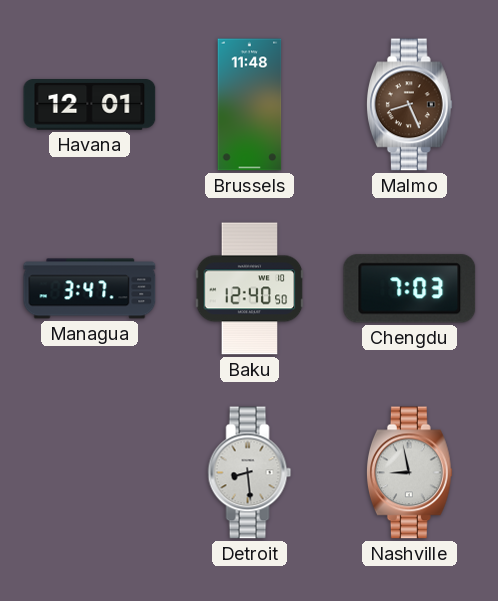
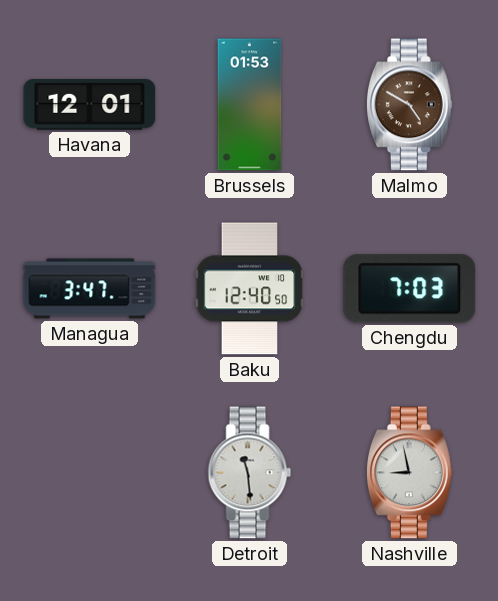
Brussels: 11:48 -> 01:53
Malmo: 8:26 -> 4:50
Detroit: 8:29 -> 11:29
